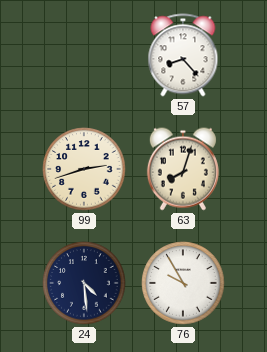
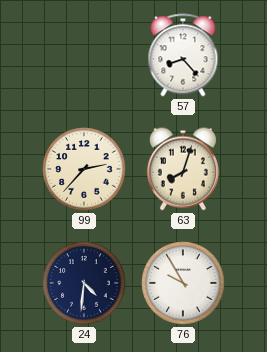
99: 2:42 -> 2:37
24: 4:29 -> 4:31
